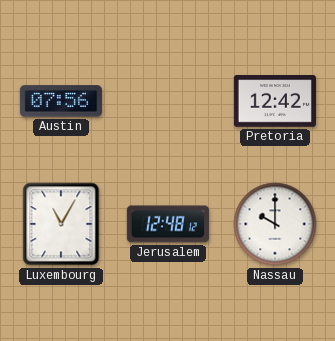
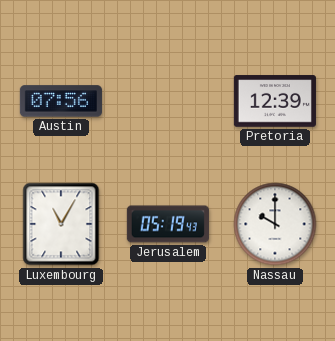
Pretoria: 12:42 -> 12:39
Jerusalem: 12:48 -> 05:19
